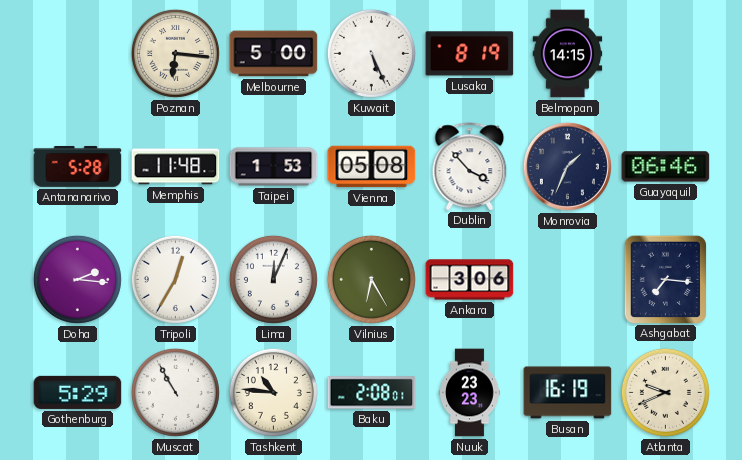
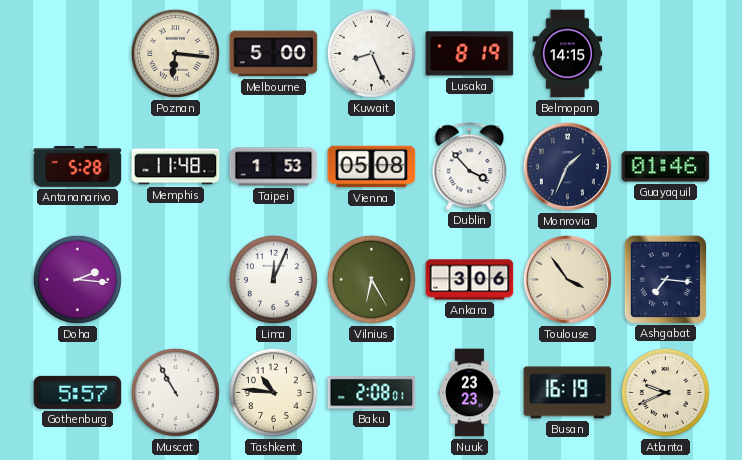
Kuwait: 5:26 -> 8:26
Guayaquil: 06:46 -> 01:46
Tripoli: 12:35 -> none
Toulouse: none -> 3:54
Gothenburg: 5:29 -> 5:57
